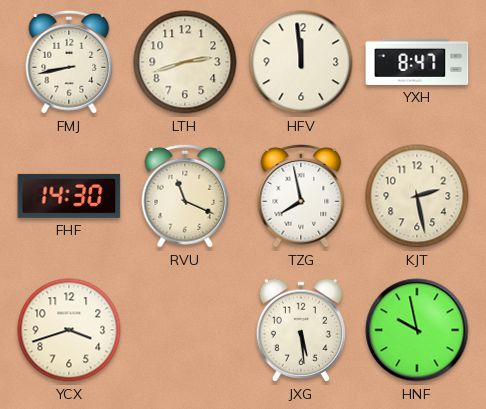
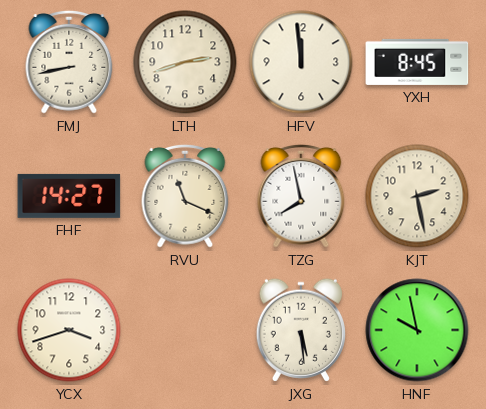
YXH: 8:47 -> 8:45
FHF: 14:30 -> 14:27
